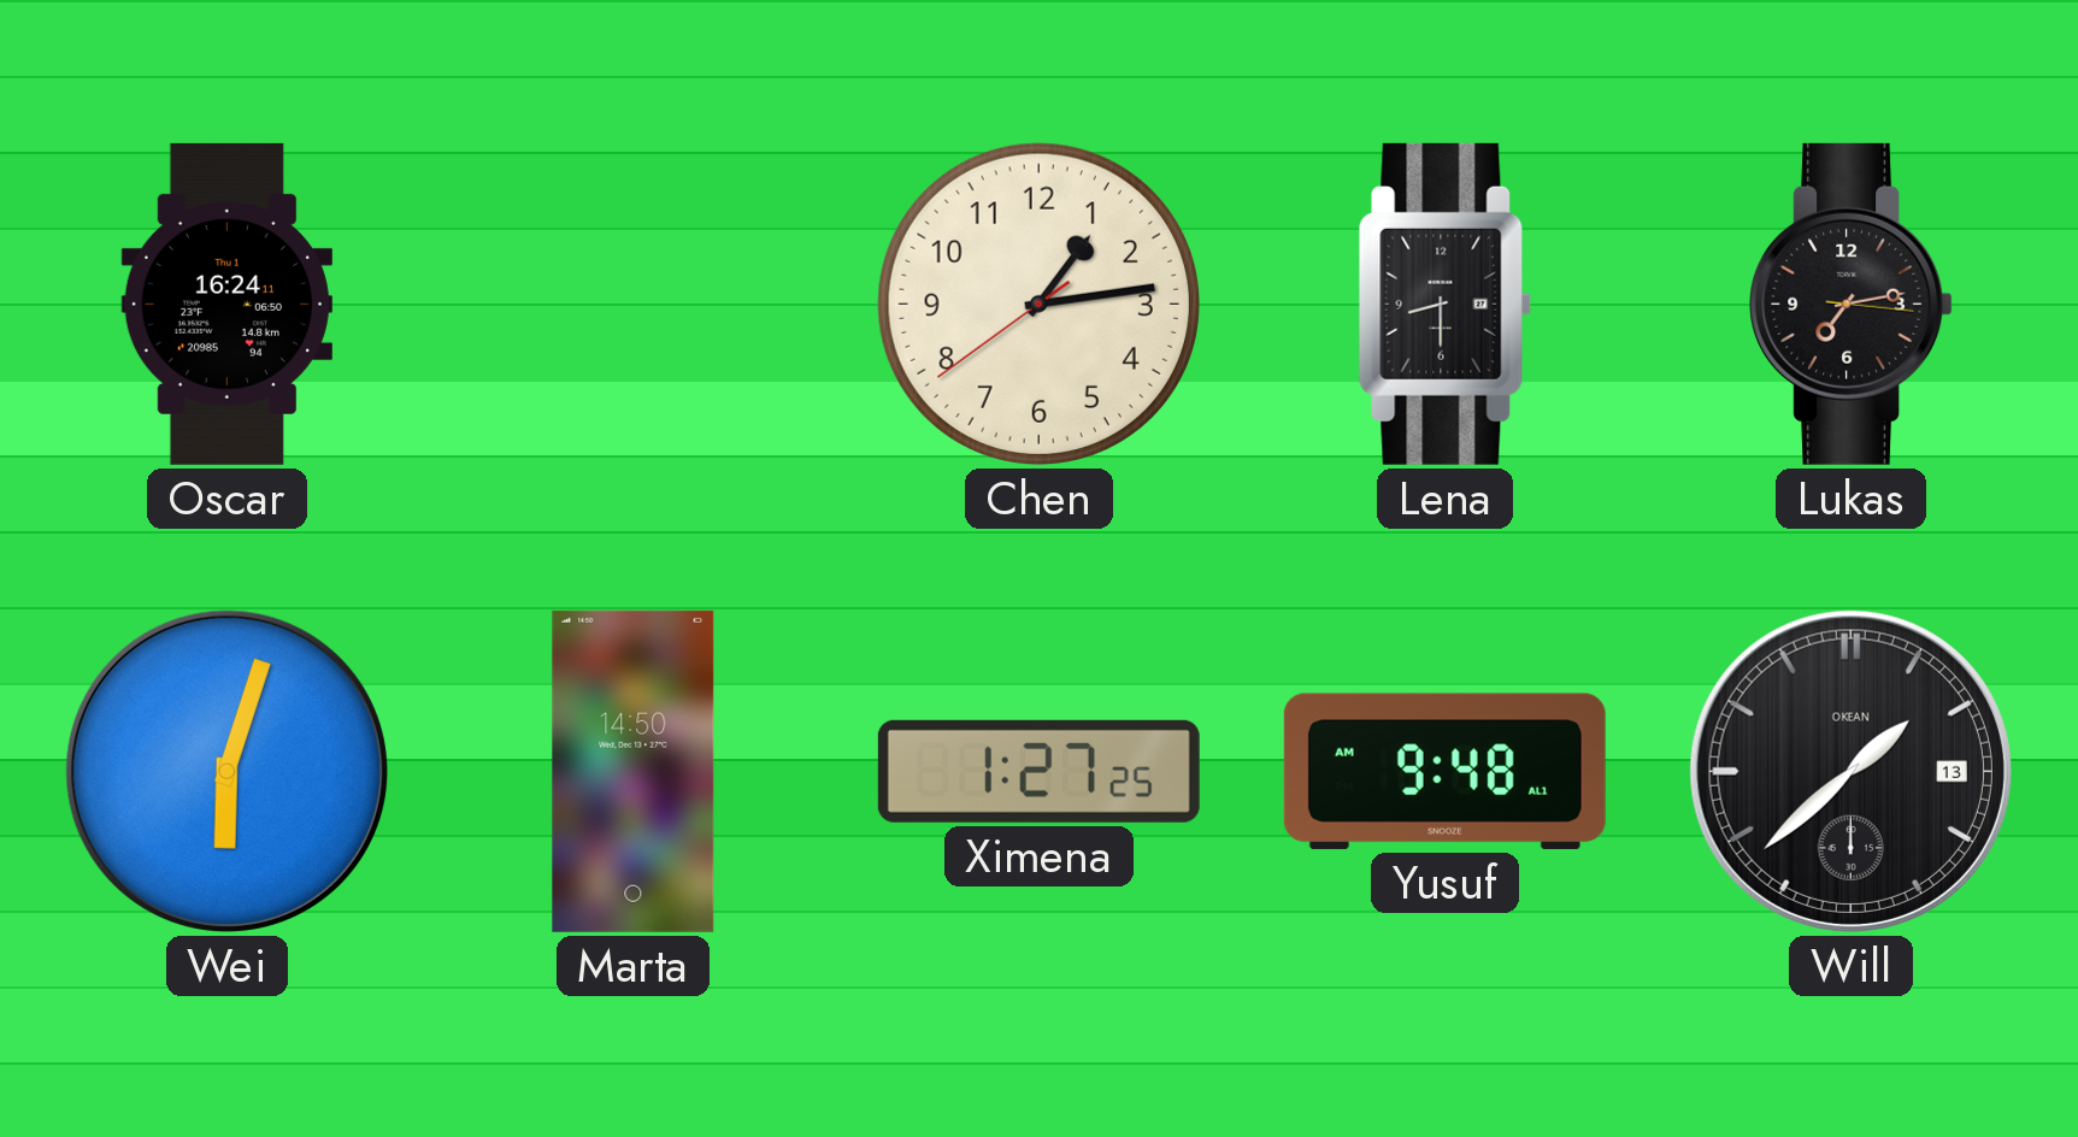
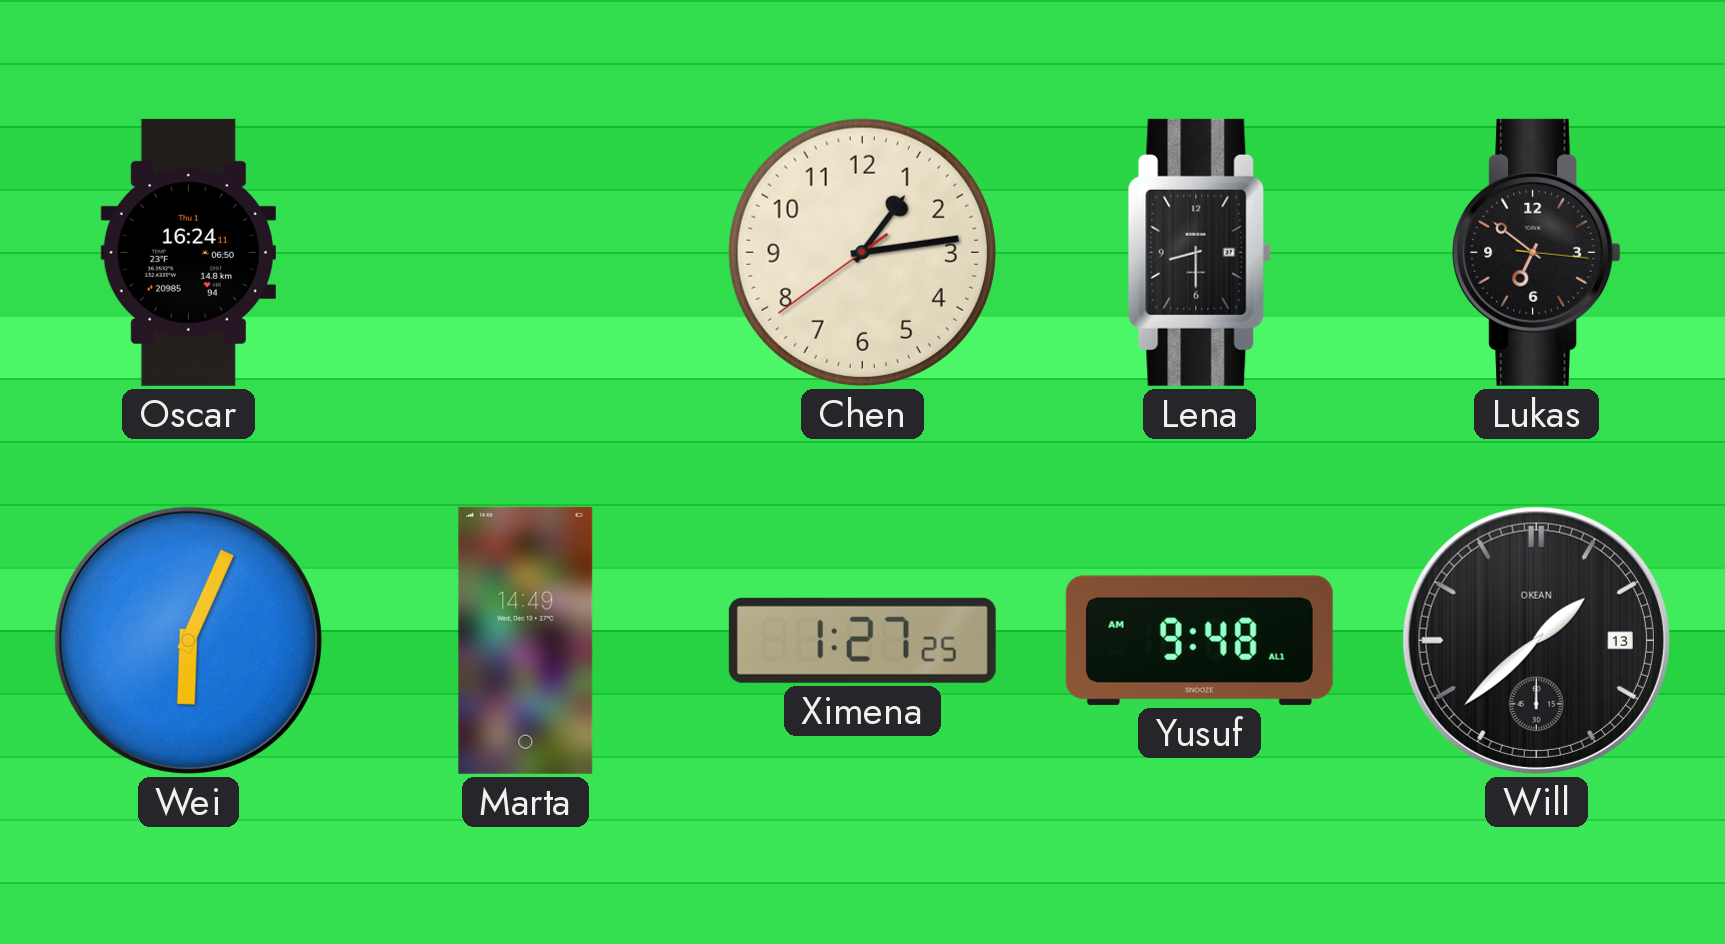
Lukas: 7:13 -> 6:51
Wei: 6:03 -> 6:04
Marta: 14:50 -> 14:49
